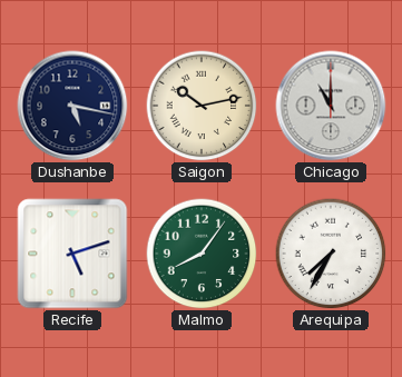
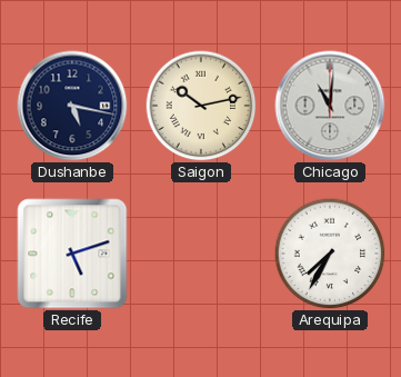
Chicago: 11:00 -> 11:01
Malmo: 8:06 -> none
